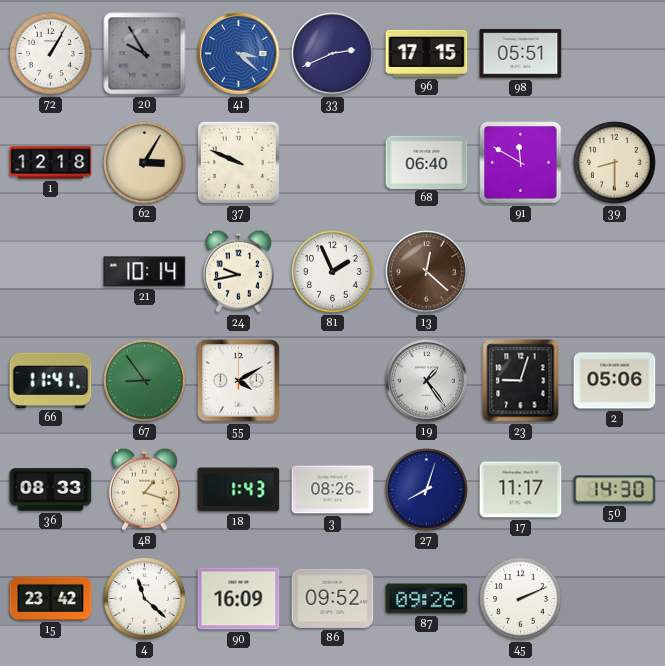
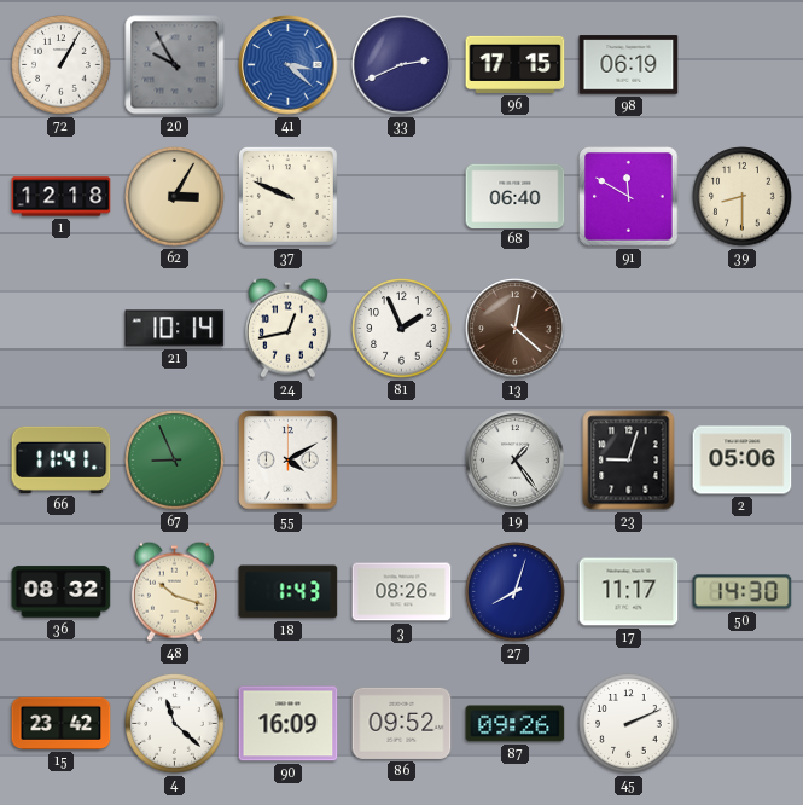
98: 05:51 -> 06:19
24: 9:43 -> 12:43
67: 8:54 -> 8:56
36: 08:33 -> 08:32
48: 1:18 -> 10:18
